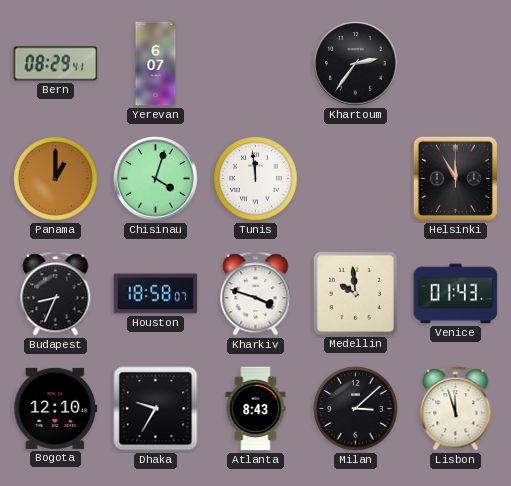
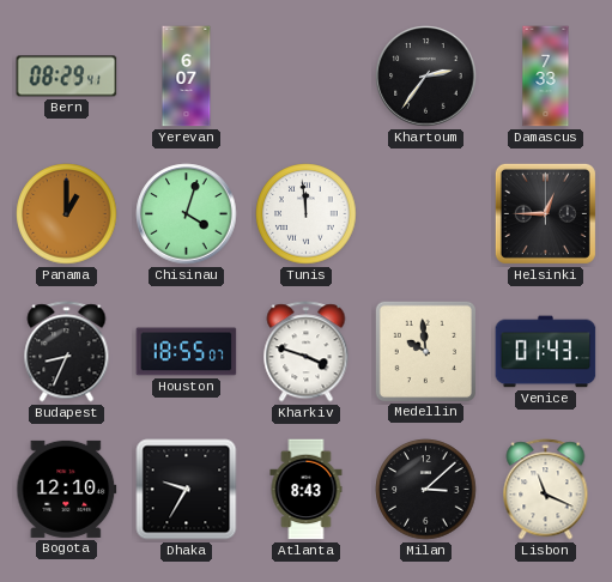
Damascus: none -> 7:33
Helsinki: 11:55 -> 12:45
Houston: 18:58 -> 18:55
Lisbon: 11:57 -> 11:19
